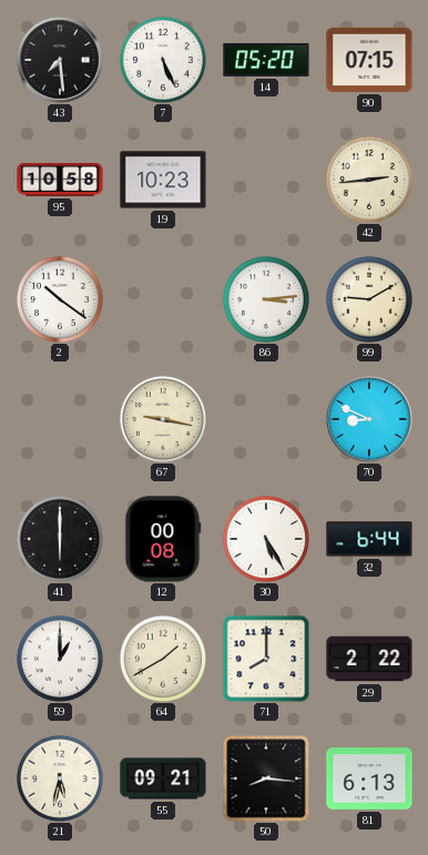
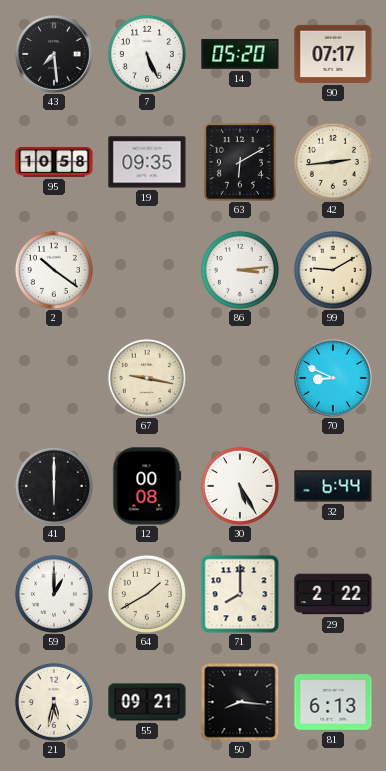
90: 07:15 -> 07:17
19: 10:23 -> 09:35
63: none -> 6:10
